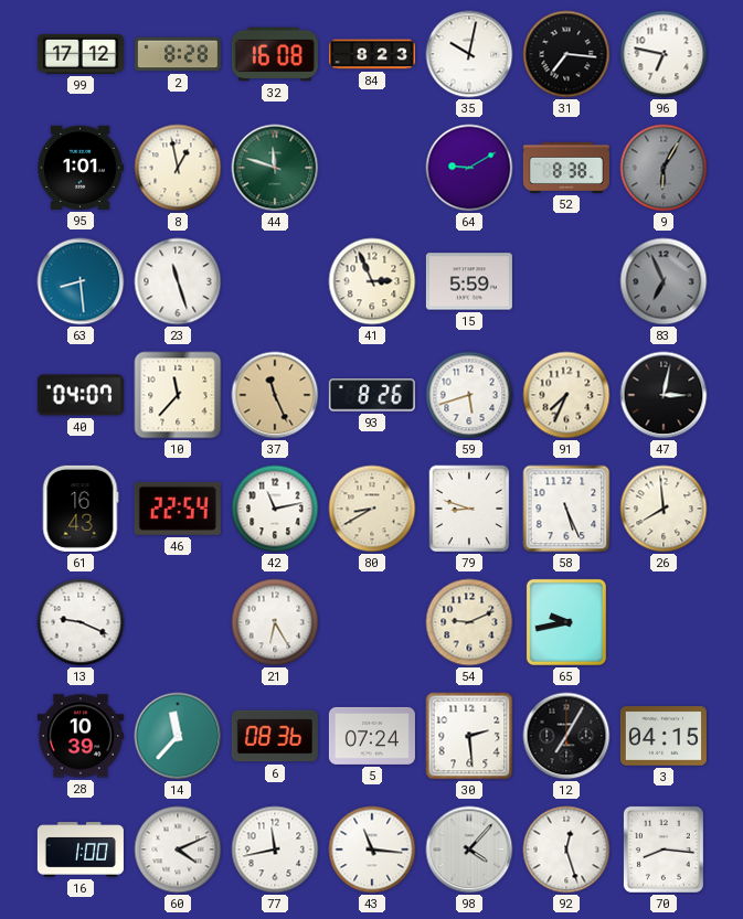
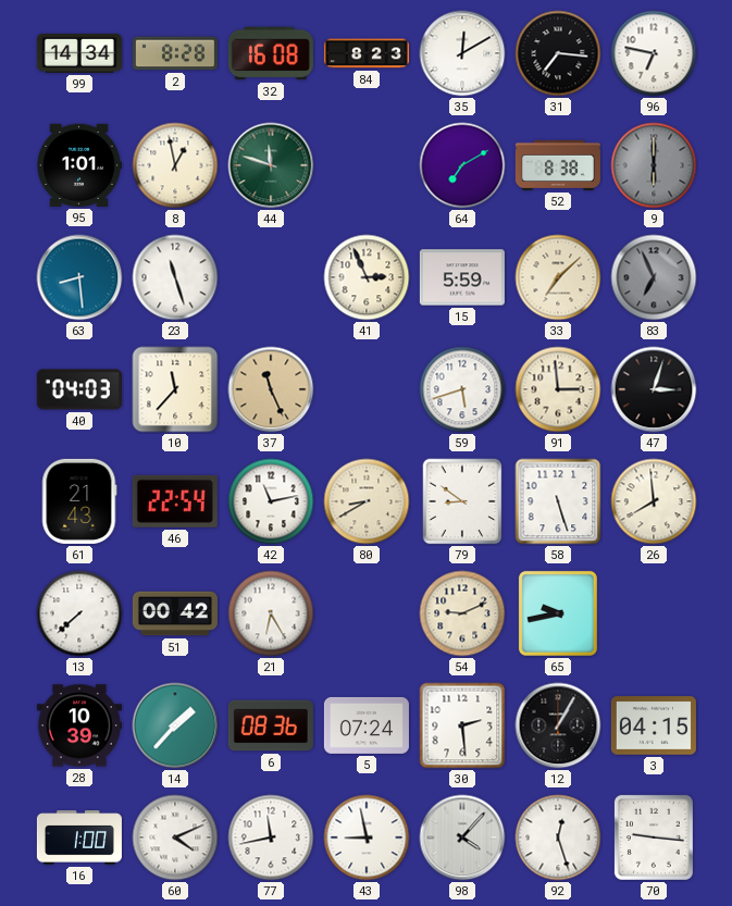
99: 17:12 -> 14:34
35: 10:02 -> 12:10
64: 9:10 -> 7:10
9: 6:05 -> 6:00
33: none -> 7:08
40: 04:07 -> 04:03
93: 8:26 -> none
91: 7:34 -> 2:59
47: 3:02 -> 3:03
61: 16:43 -> 21:43
79: 8:48 -> 8:51
58: 5:26 -> 5:27
13: 9:19 -> 7:38
51: none -> 00:42
14: 11:37 -> 1:37
12: 7:05 -> 1:05
43: 11:16 -> 8:58
70: 8:16 -> 9:16
